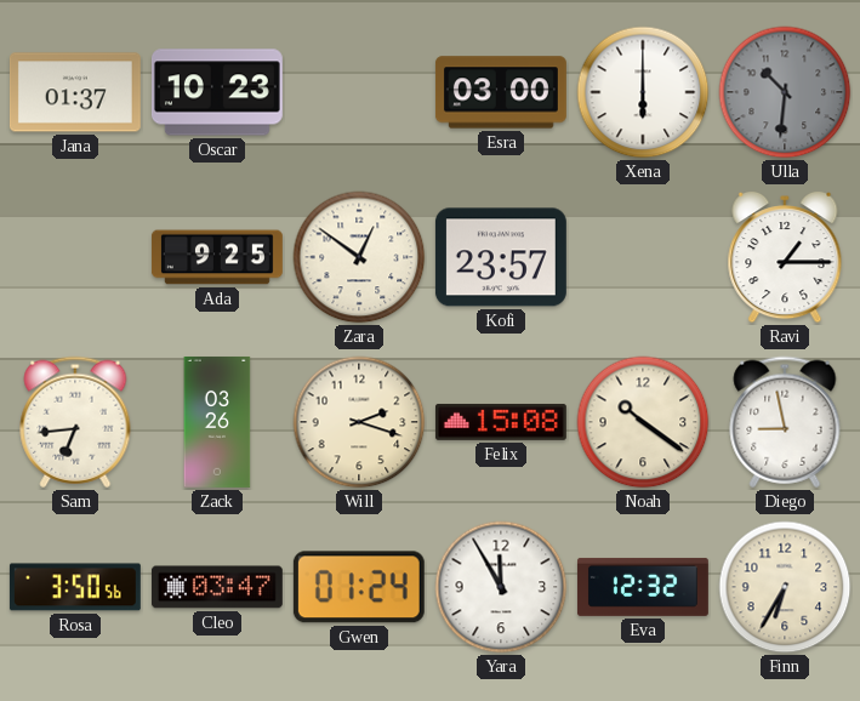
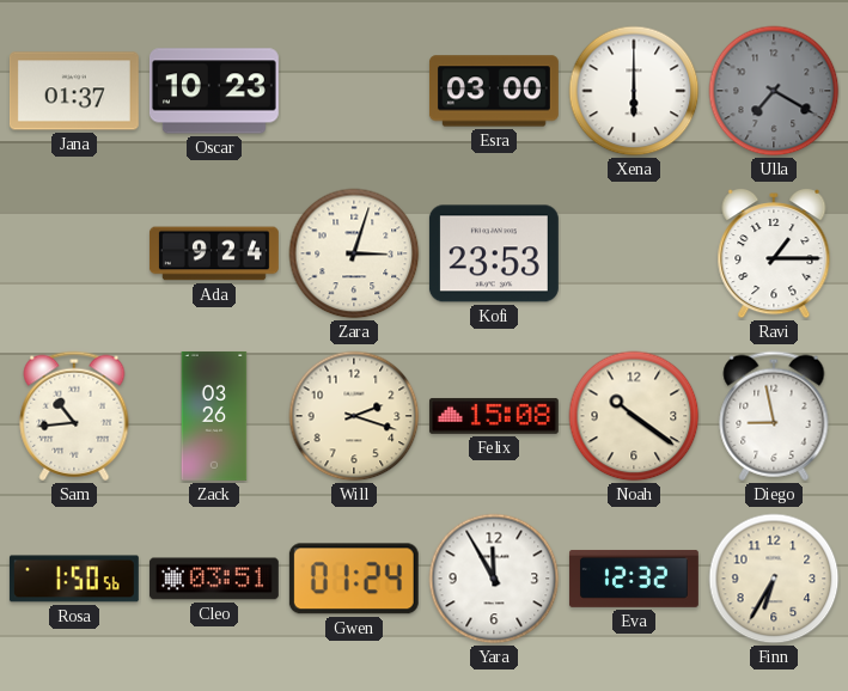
Ulla: 10:31 -> 7:20
Ada: 9:25 -> 9:24
Zara: 12:51 -> 3:03
Kofi: 23:57 -> 23:53
Sam: 6:44 -> 10:44
Rosa: 3:50 -> 1:50
Cleo: 03:47 -> 03:51
